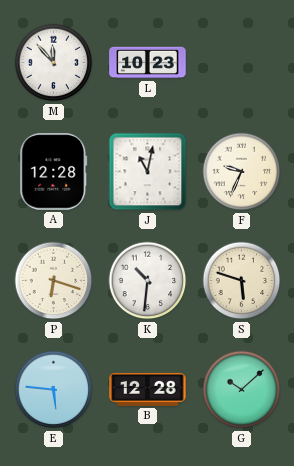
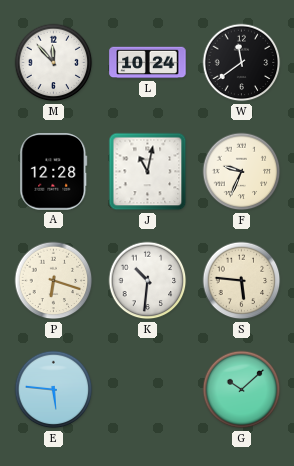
L: 10:23 -> 10:24
W: none -> 11:39
S: 5:48 -> 5:46
B: 12:28 -> none
